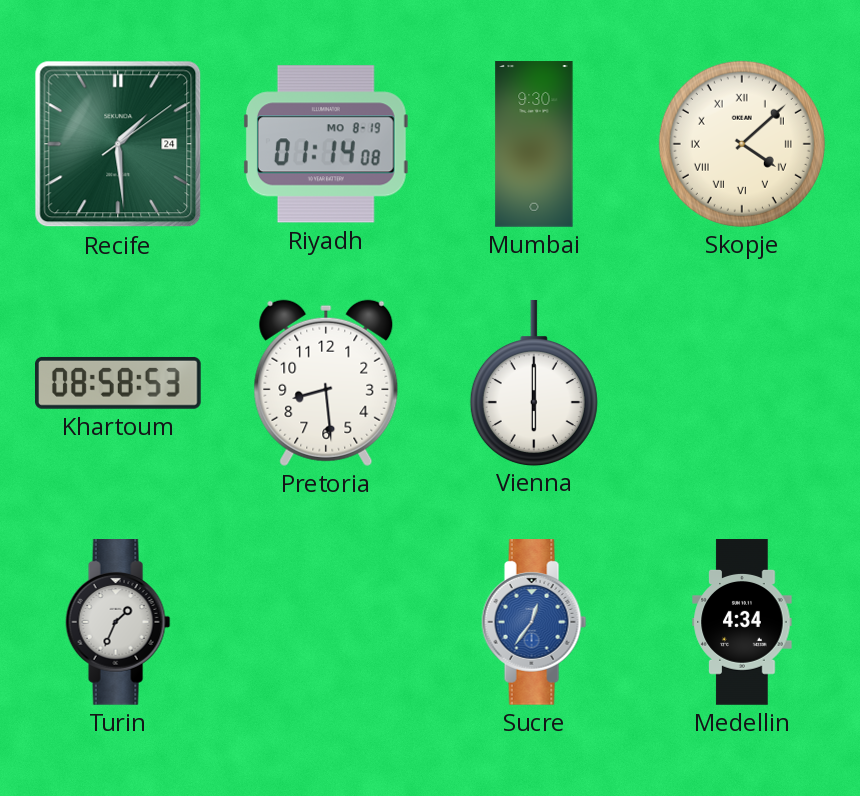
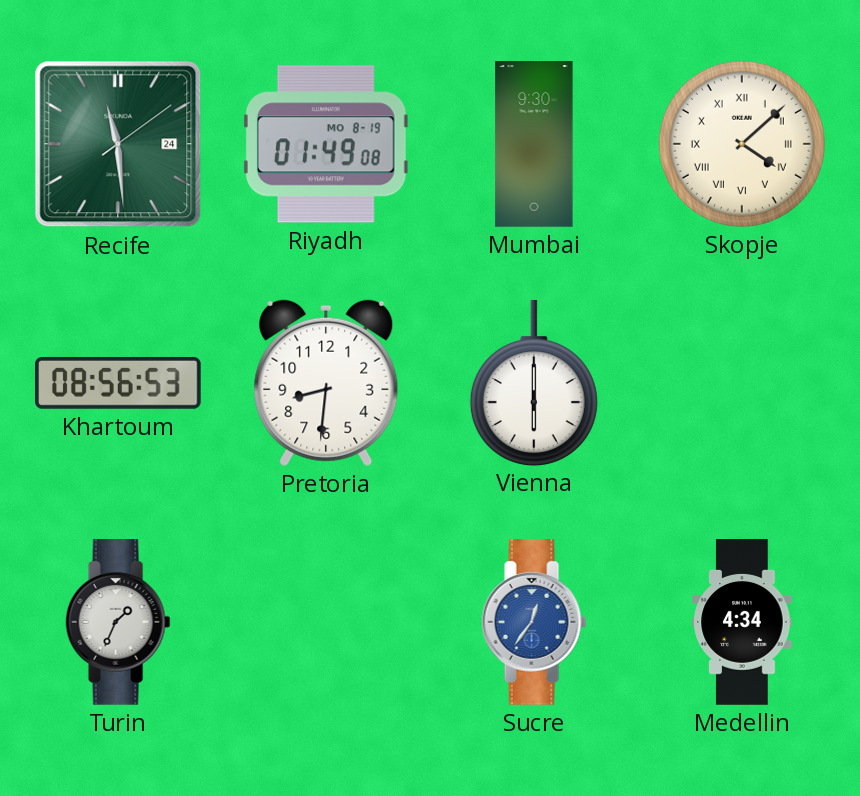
Recife: 1:29 -> 11:29
Riyadh: 01:14 -> 01:49
Khartoum: 08:58 -> 08:56
Pretoria: 8:29 -> 8:31
